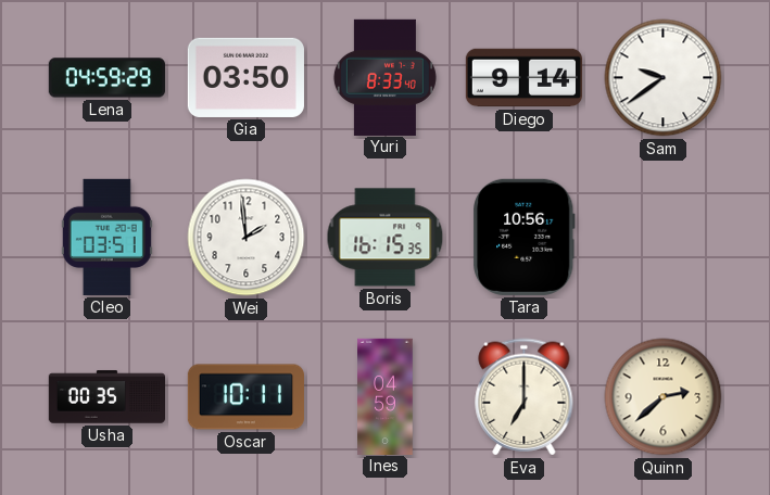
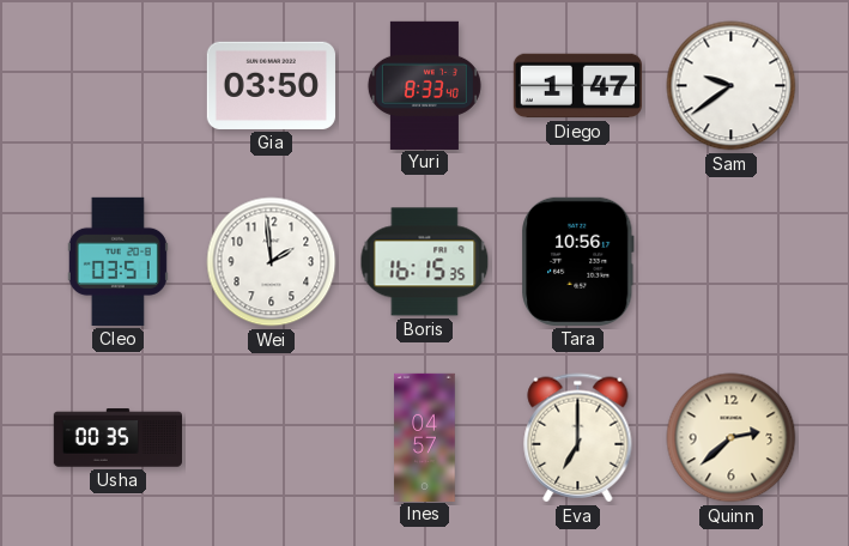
Lena: 04:59 -> none
Diego: 9:14 -> 1:47
Oscar: 10:11 -> none
Ines: 04:59 -> 04:57
